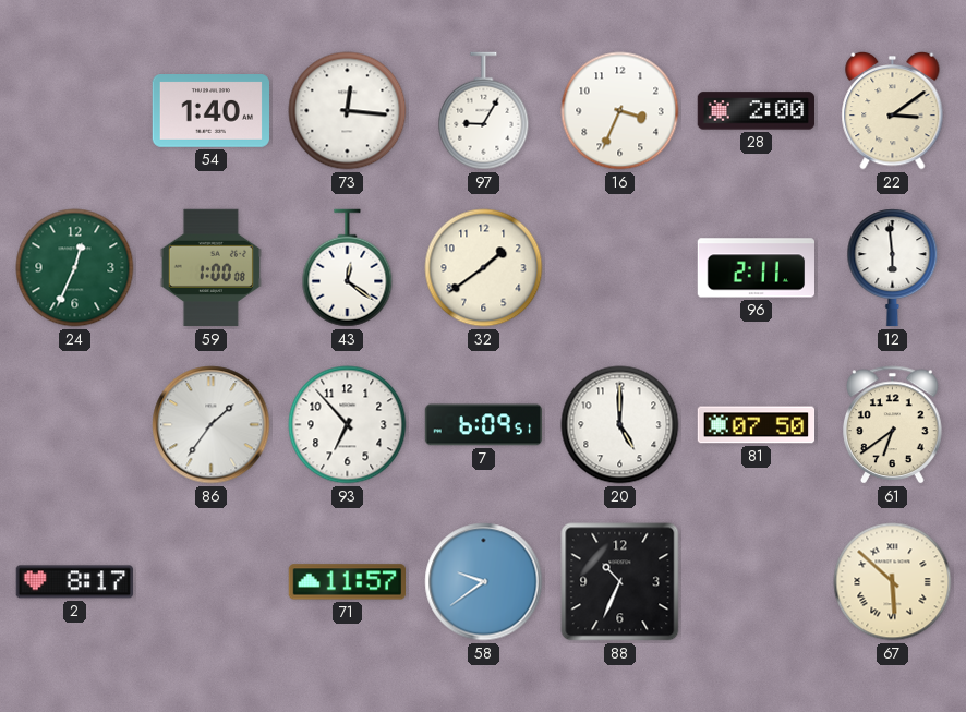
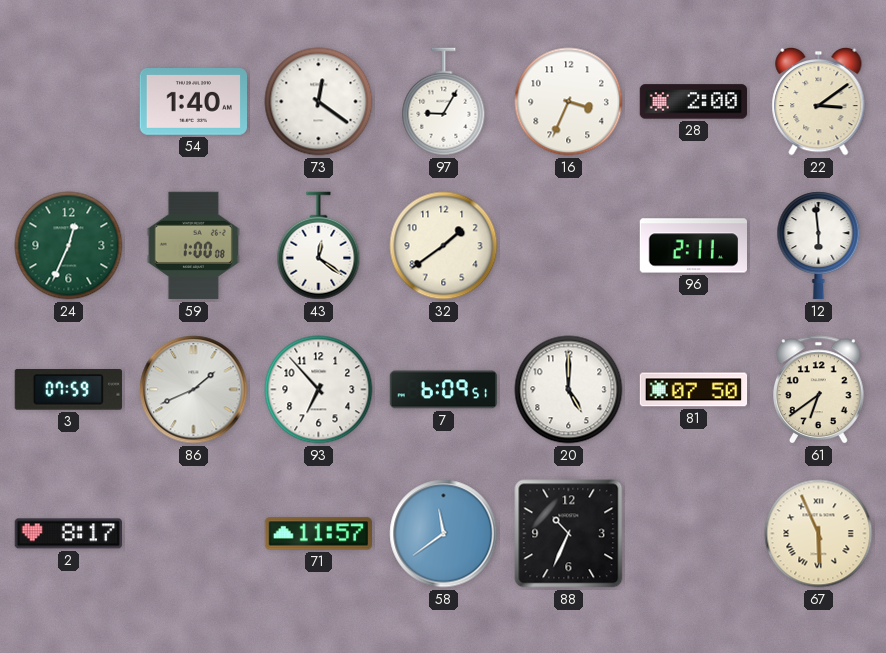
73: 12:16 -> 12:21
3: none -> 07:59
86: 1:36 -> 1:41
58: 9:39 -> 11:39
67: 5:52 -> 5:56
